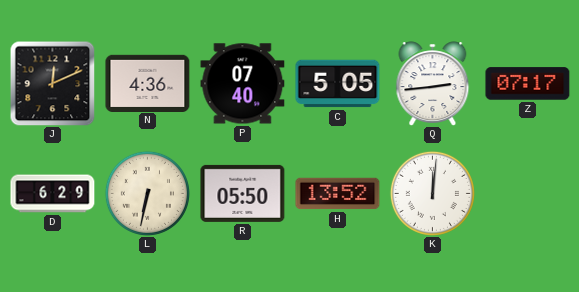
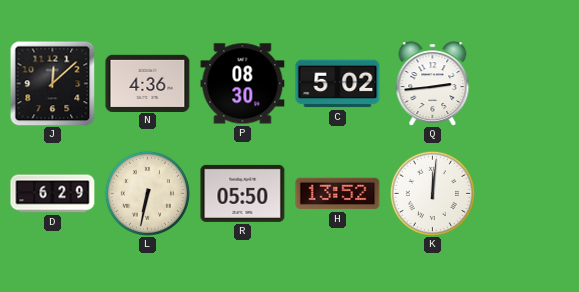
J: 12:11 -> 12:08
P: 07:40 -> 08:30
C: 5:05 -> 5:02
Z: 07:17 -> none
